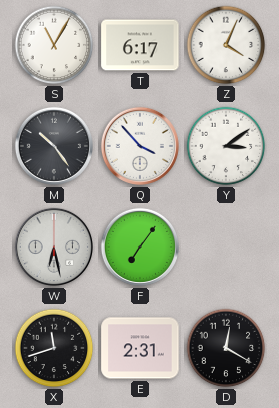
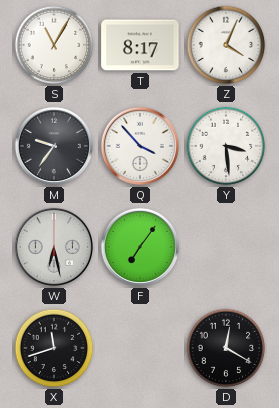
T: 6:17 -> 8:17
M: 10:24 -> 9:36
Y: 3:09 -> 3:29
E: 2:31 -> none
